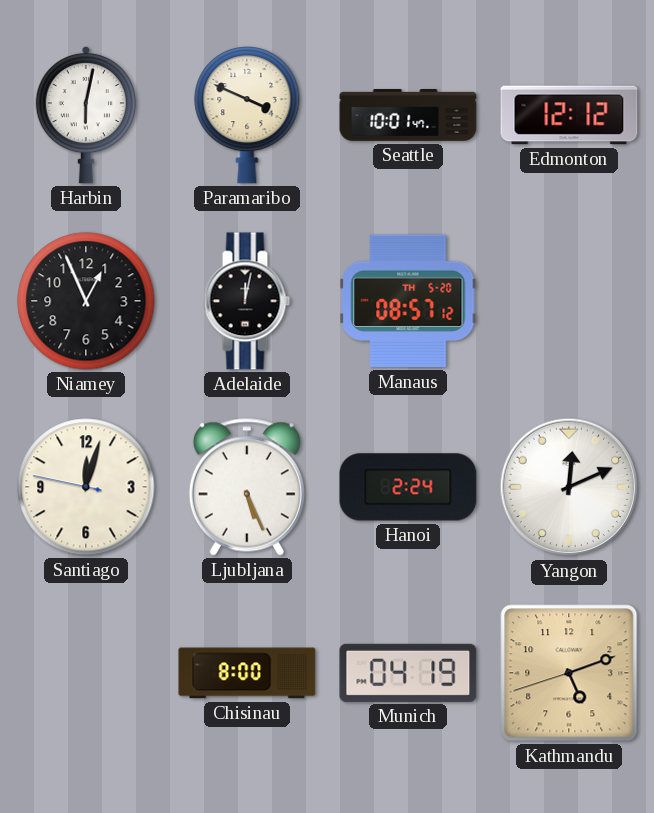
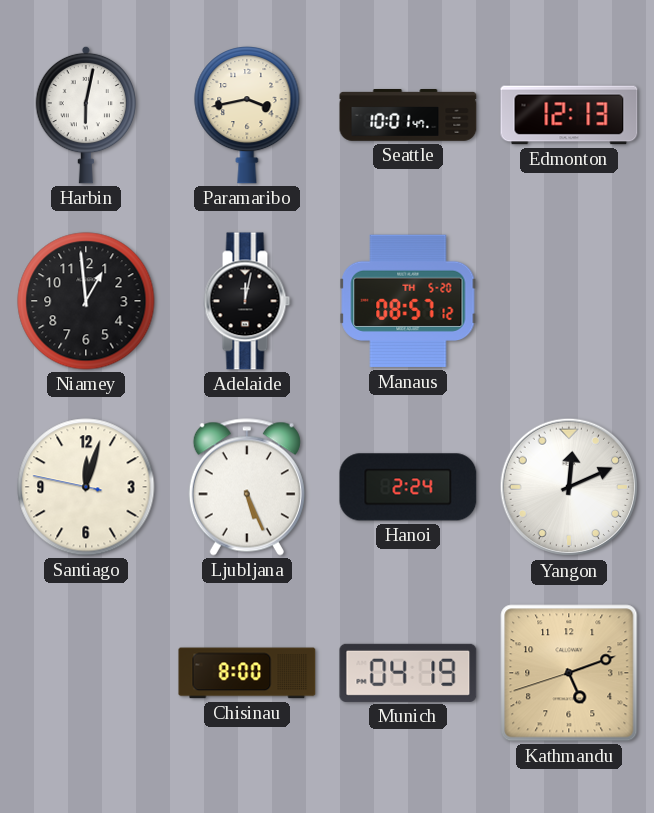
Paramaribo: 3:49 -> 3:43
Edmonton: 12:12 -> 12:13
Niamey: 12:56 -> 12:59
